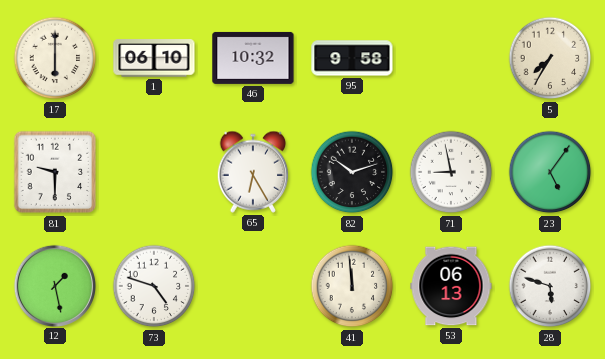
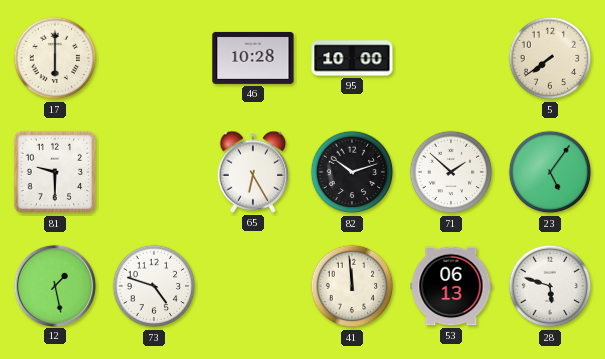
1: 06:10 -> none
46: 10:32 -> 10:28
95: 9:58 -> 10:00
5: 7:35 -> 7:39
71: 8:58 -> 1:52
